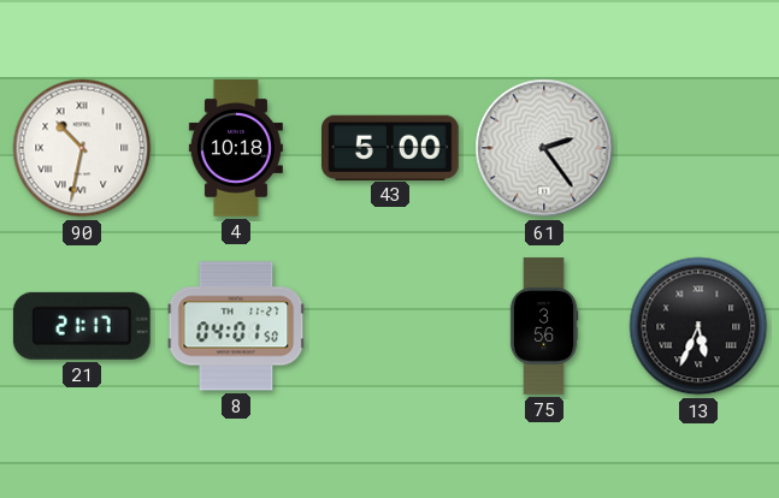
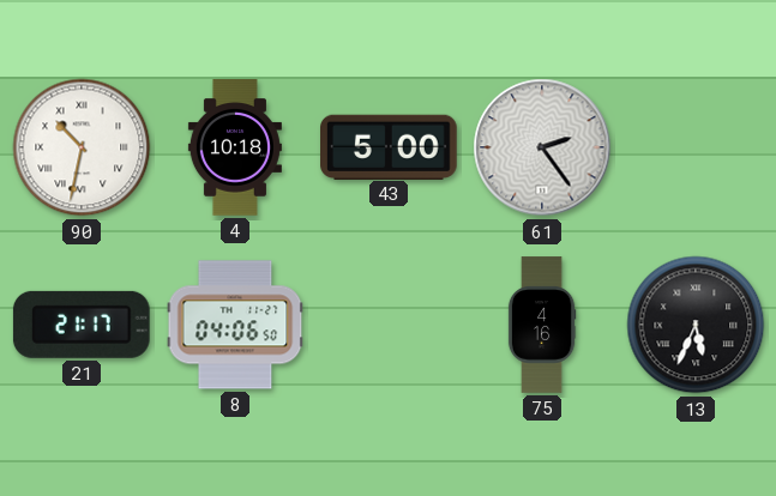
8: 04:01 -> 04:06
75: 3:56 -> 4:16
